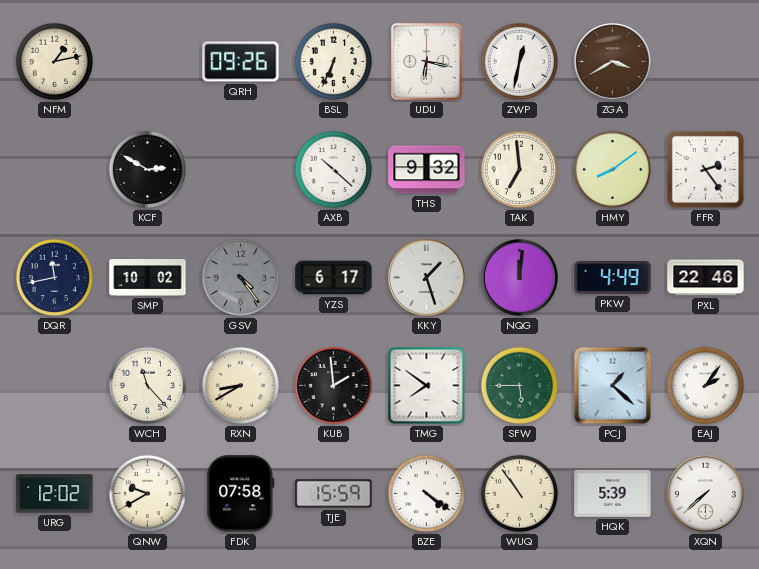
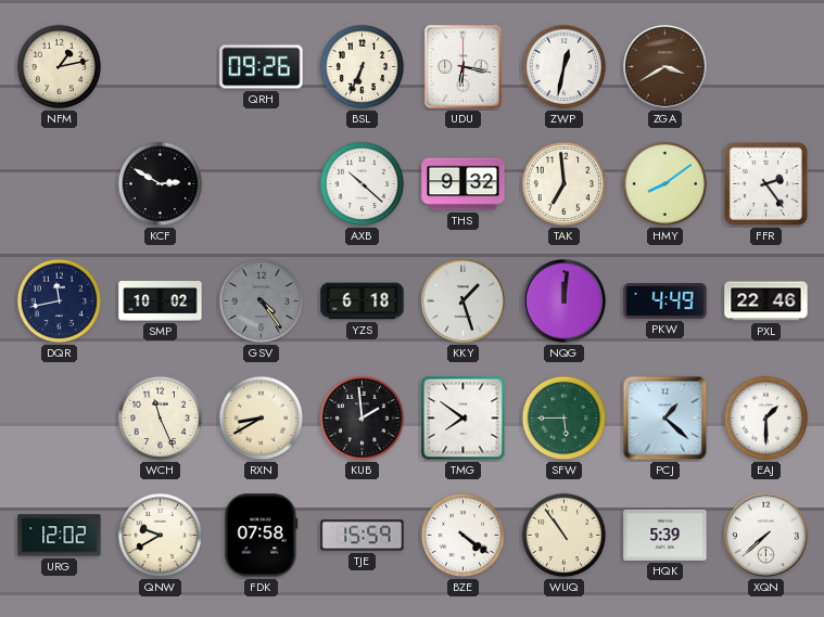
YZS: 6:17 -> 6:18
WCH: 11:23 -> 11:26
EAJ: 2:06 -> 1:30
